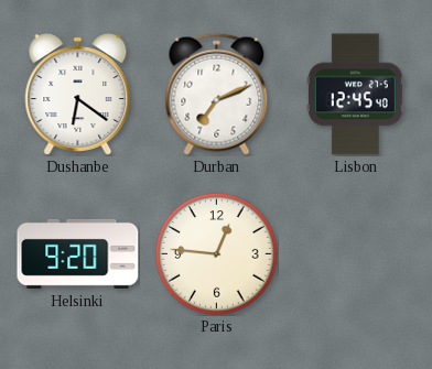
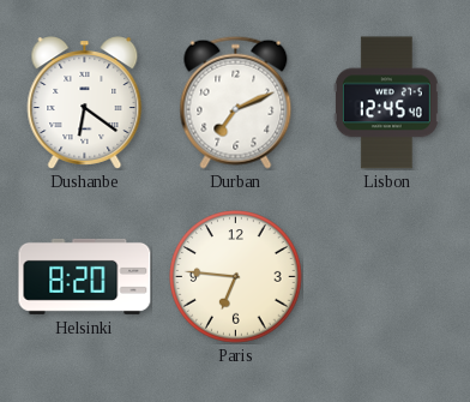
Helsinki: 9:20 -> 8:20
Paris: 12:46 -> 6:46
